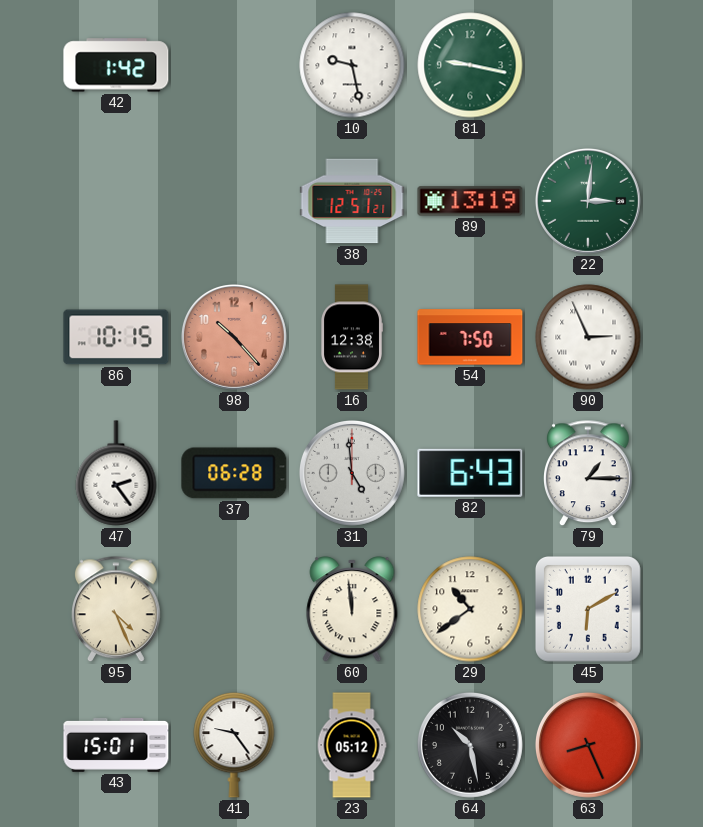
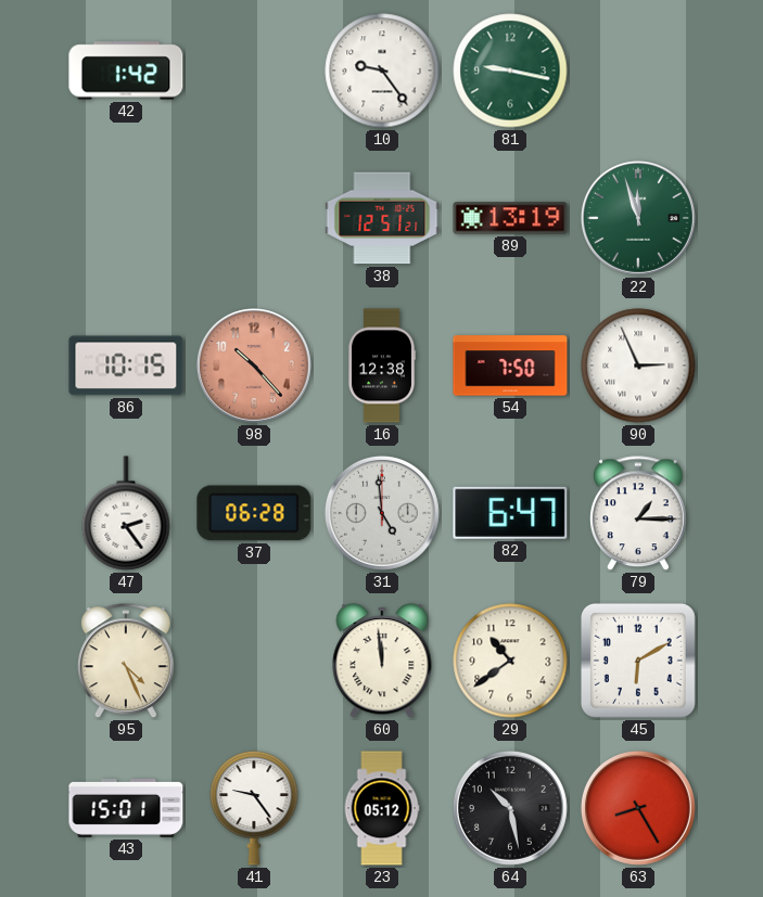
10: 9:28 -> 9:24
22: 3:01 -> 11:57
82: 6:43 -> 6:47
63: 8:26 -> 8:25
